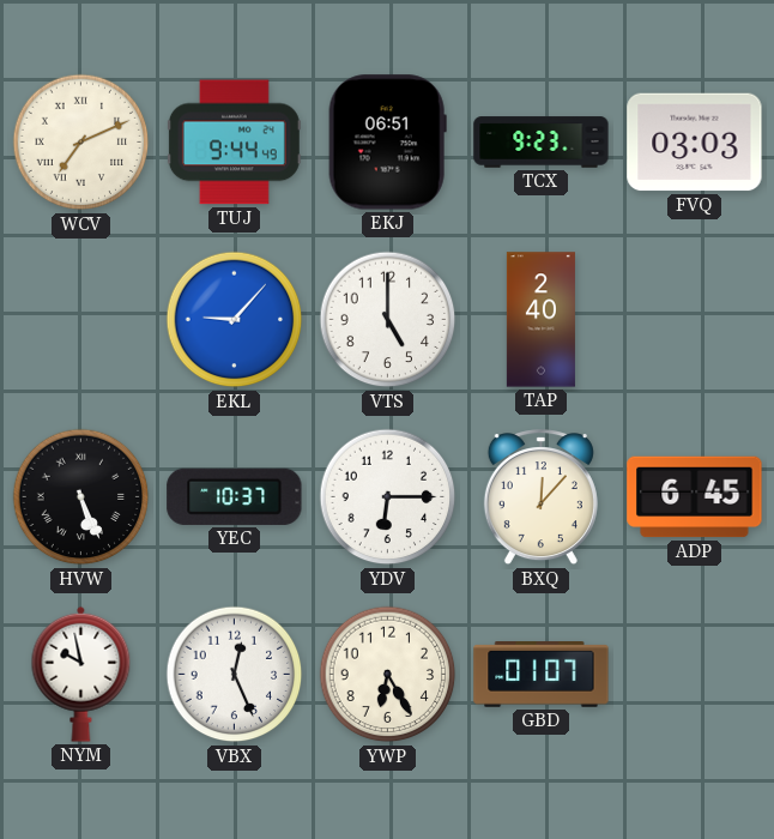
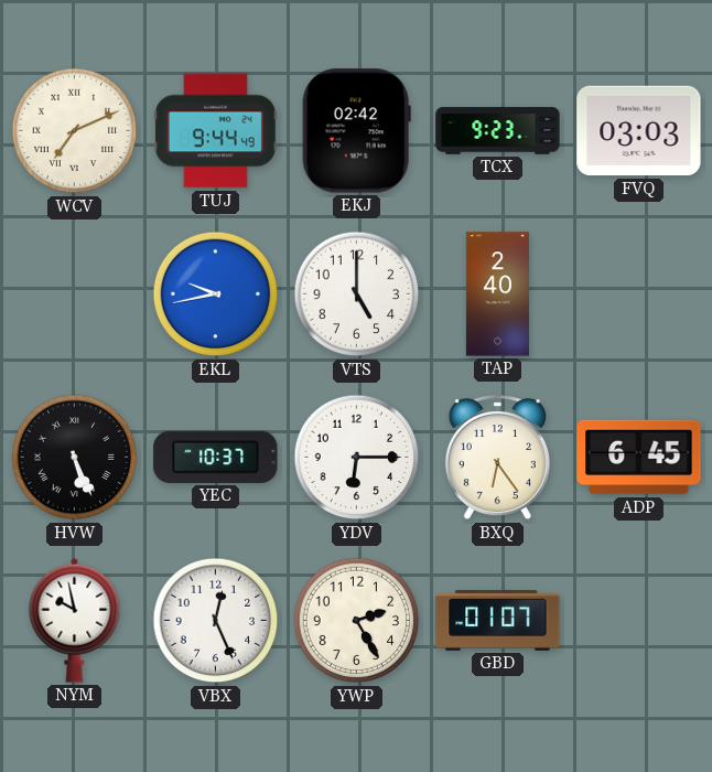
EKJ: 06:51 -> 02:42
EKL: 9:07 -> 9:43
BXQ: 12:07 -> 6:24
YWP: 6:25 -> 2:25
